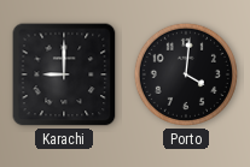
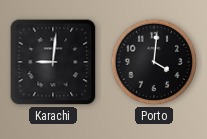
Karachi: 9:00 -> 9:01
